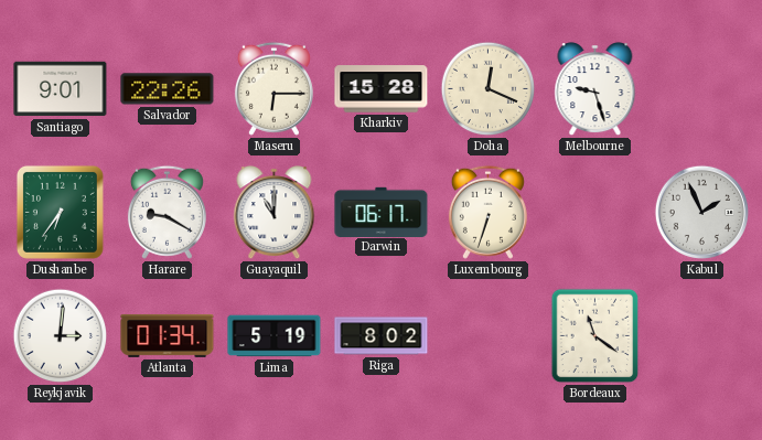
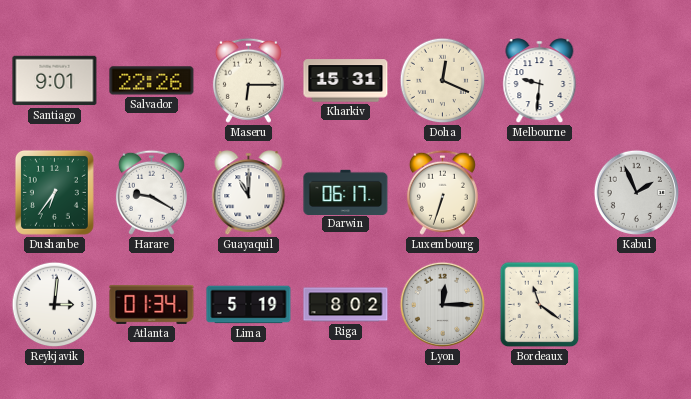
Kharkiv: 15:28 -> 15:31
Melbourne: 9:27 -> 9:31
Lyon: none -> 12:15
